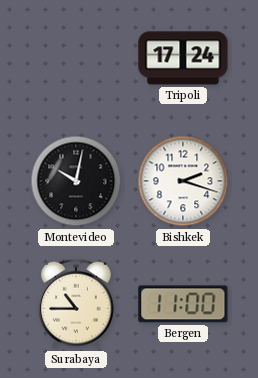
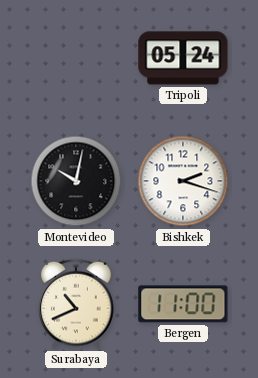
Tripoli: 17:24 -> 05:24
Surabaya: 10:45 -> 10:41
